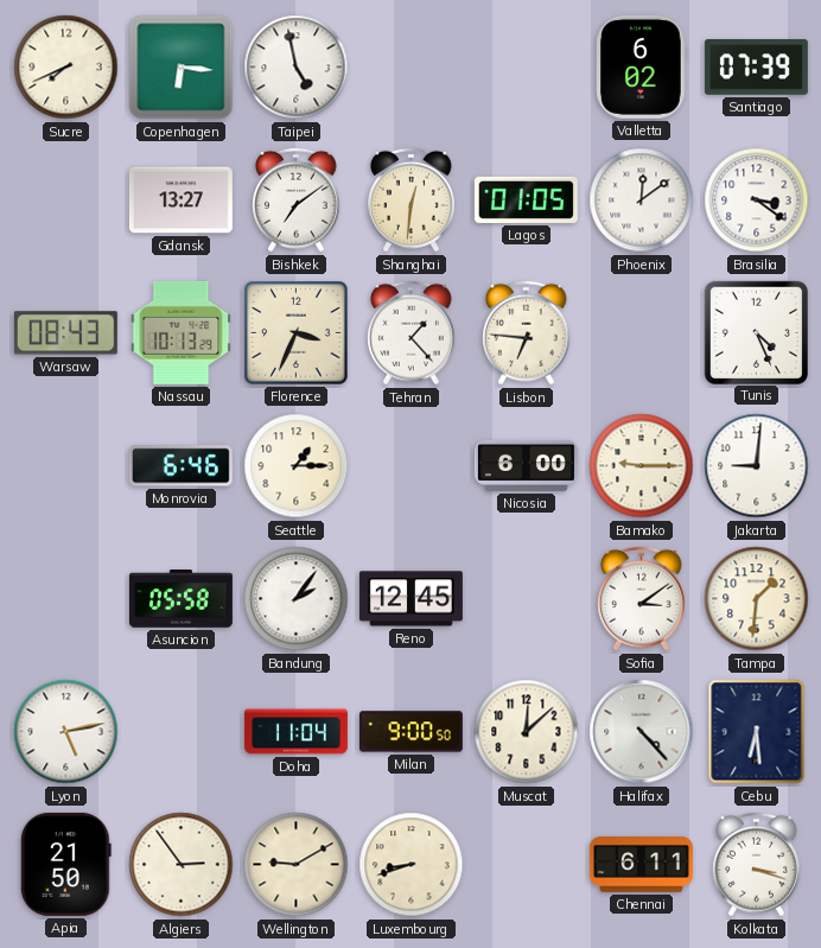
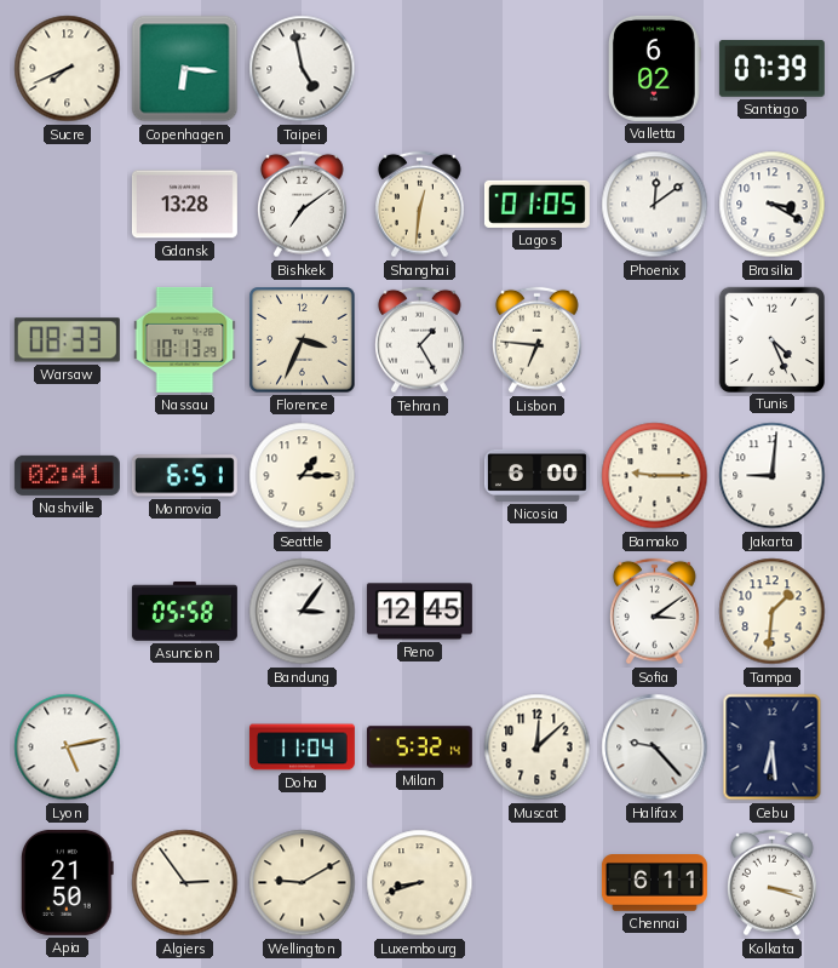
Gdansk: 13:27 -> 13:28
Brasilia: 3:21 -> 3:20
Warsaw: 08:43 -> 08:33
Tehran: 1:23 -> 1:25
Nashville: none -> 02:41
Monrovia: 6:46 -> 6:51
Bandung: 2:06 -> 3:06
Milan: 9:00 -> 5:32
Halifax: 4:23 -> 9:23
